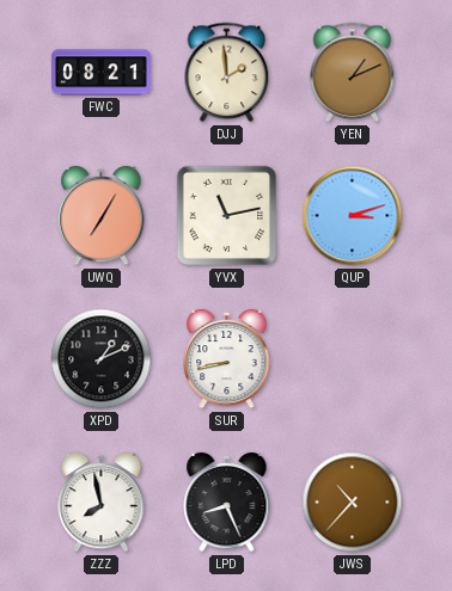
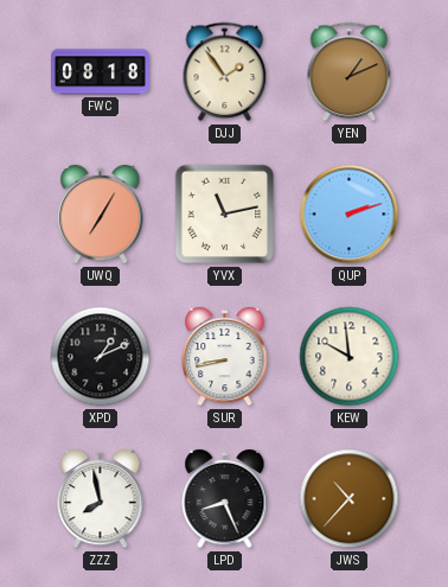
FWC: 08:21 -> 08:18
DJJ: 1:59 -> 1:54
QUP: 3:12 -> 2:12
KEW: none -> 9:59
